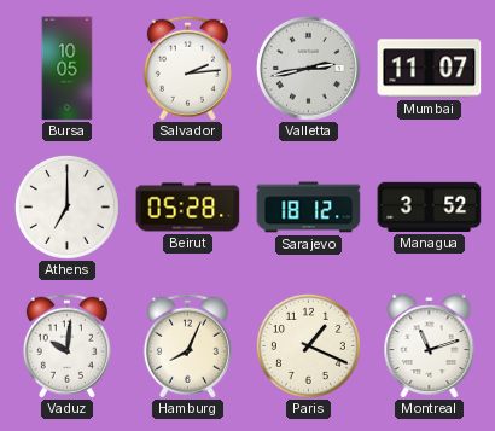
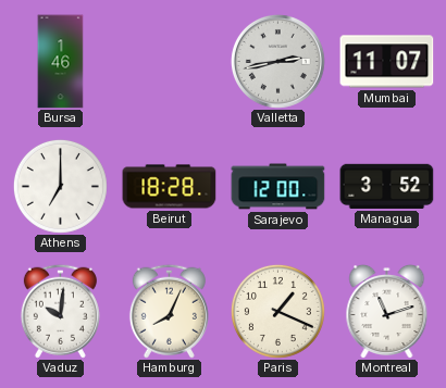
Bursa: 10:05 -> 1:46
Salvador: 2:14 -> none
Beirut: 05:28 -> 18:28
Sarajevo: 18:12 -> 12:00
